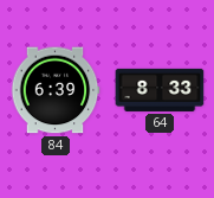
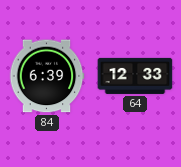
64: 8:33 -> 12:33
